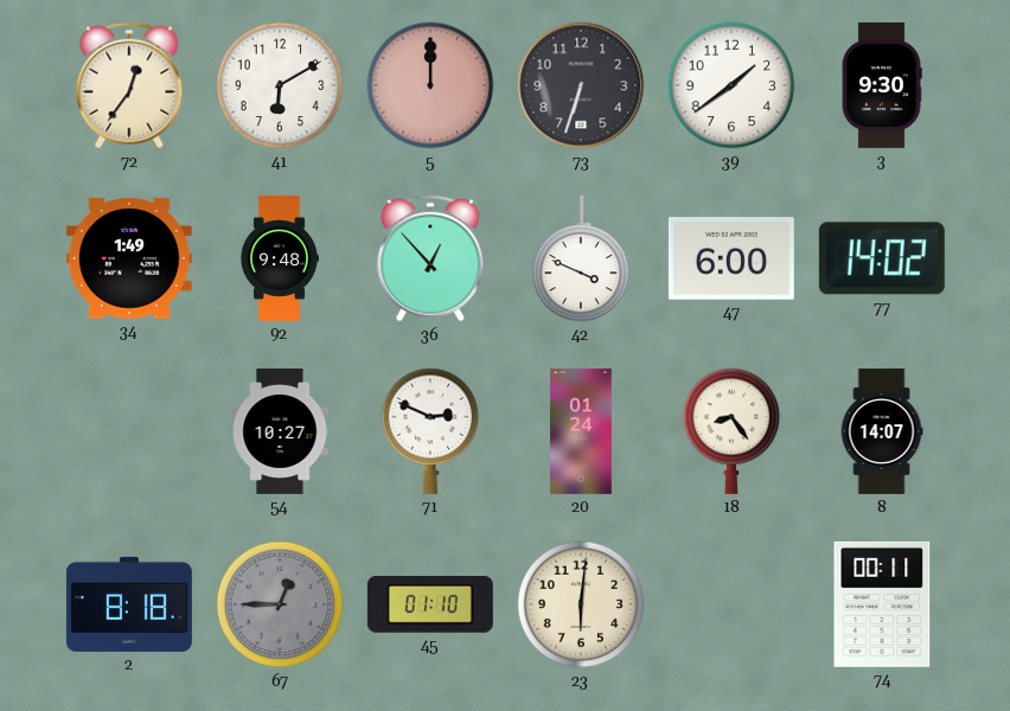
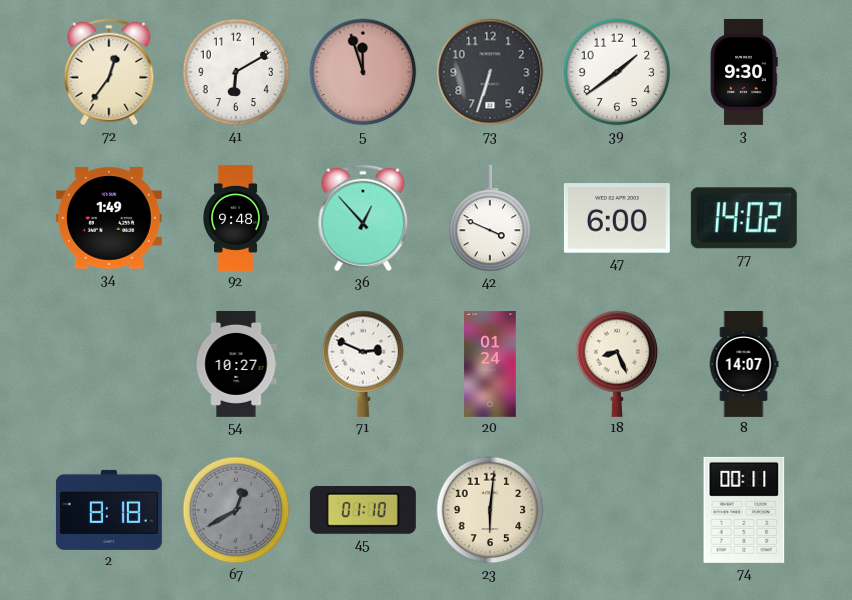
5: 12:00 -> 11:57
18: 8:24 -> 8:26
67: 12:45 -> 12:40
